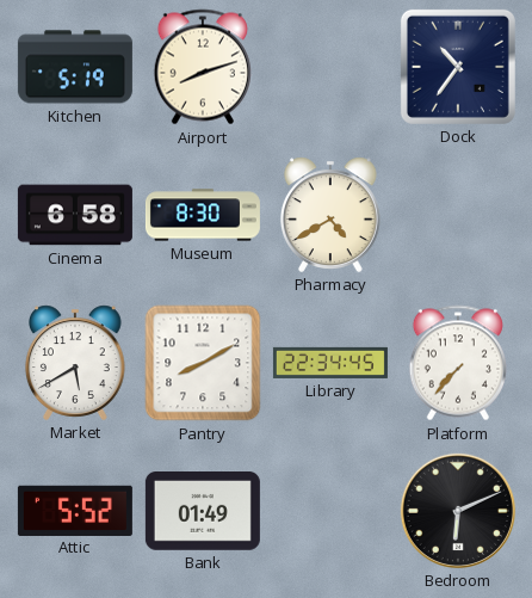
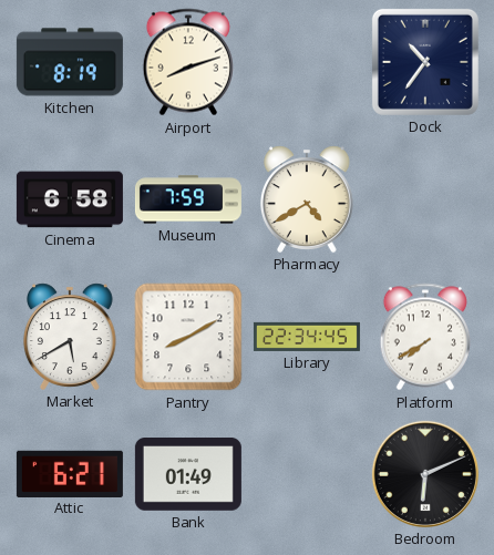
Kitchen: 5:19 -> 8:19
Museum: 8:30 -> 7:59
Platform: 7:37 -> 7:40
Attic: 5:52 -> 6:21
